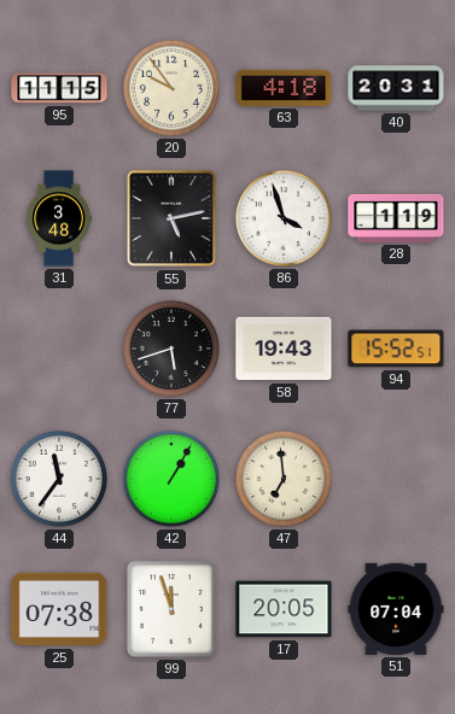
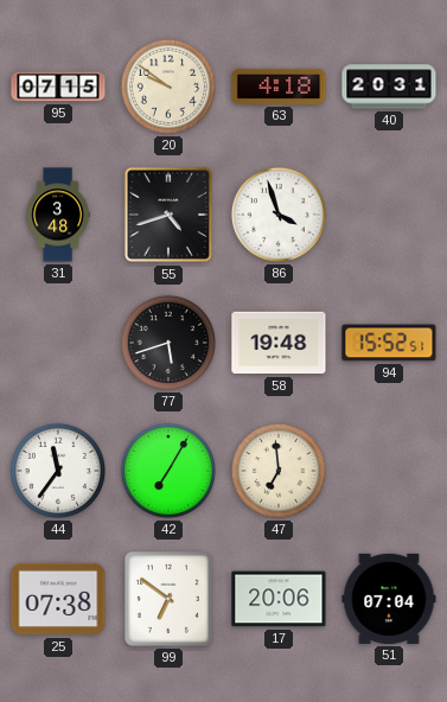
95: 11:15 -> 07:15
20: 9:54 -> 9:51
55: 5:13 -> 4:42
28: 1:19 -> none
58: 19:43 -> 19:48
42: 1:05 -> 7:05
99: 11:57 -> 6:51
17: 20:05 -> 20:06
